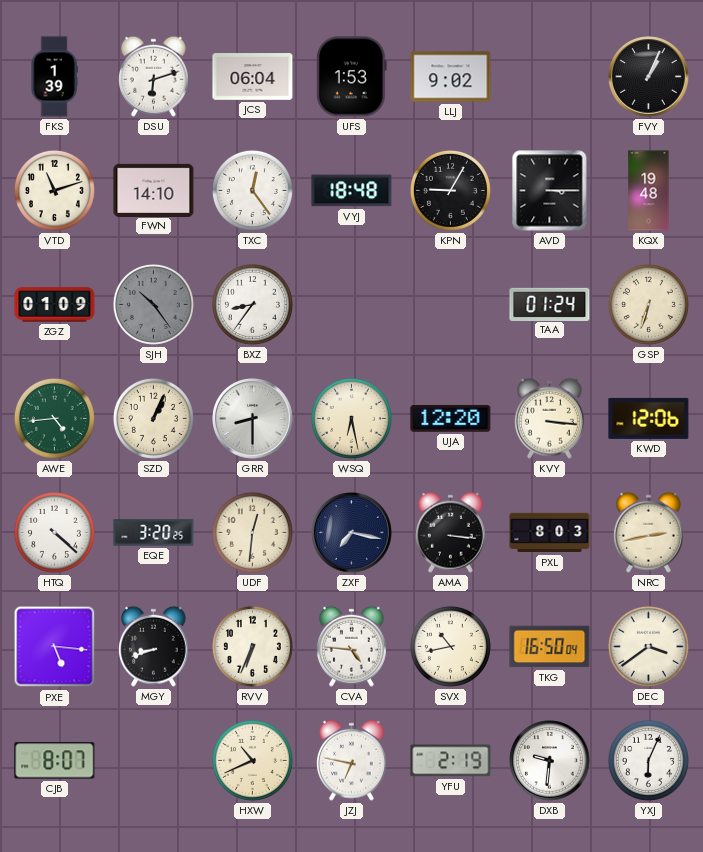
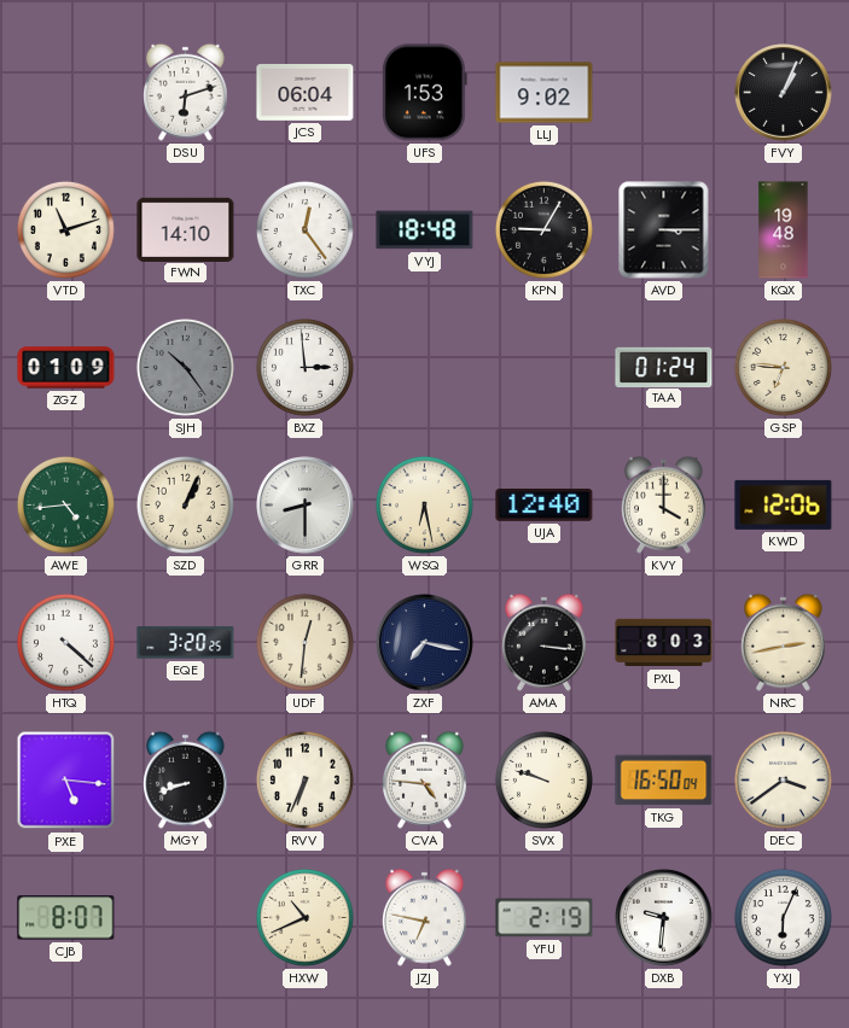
FKS: 1:39 -> none
BXZ: 8:36 -> 2:59
GSP: 6:33 -> 6:46
UJA: 12:20 -> 12:40
KVY: 3:16 -> 4:00
SVX: 10:43 -> 9:48
